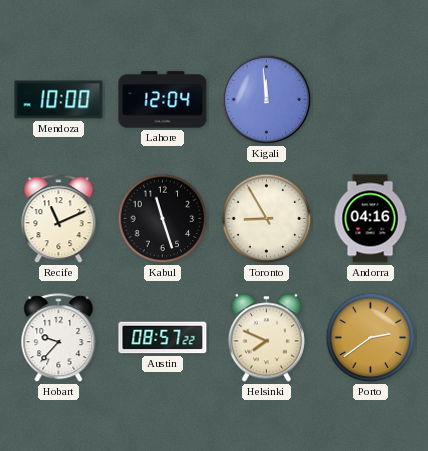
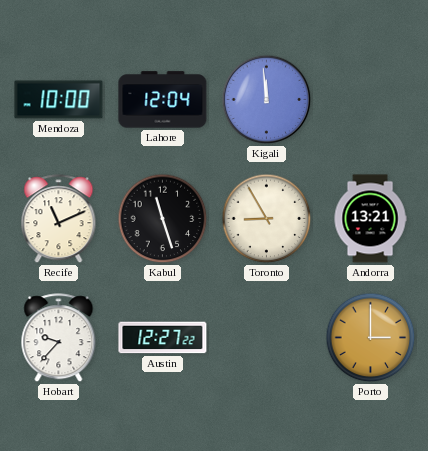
Andorra: 04:16 -> 13:21
Austin: 08:57 -> 12:27
Helsinki: 7:49 -> none
Porto: 2:39 -> 3:00
